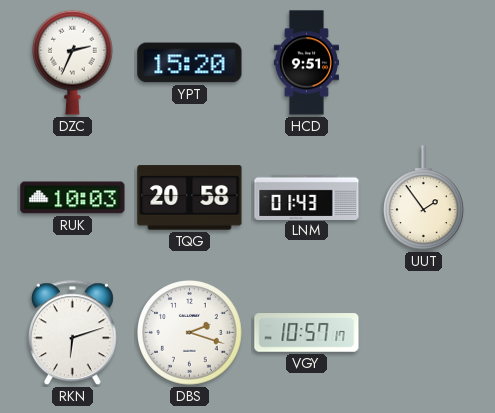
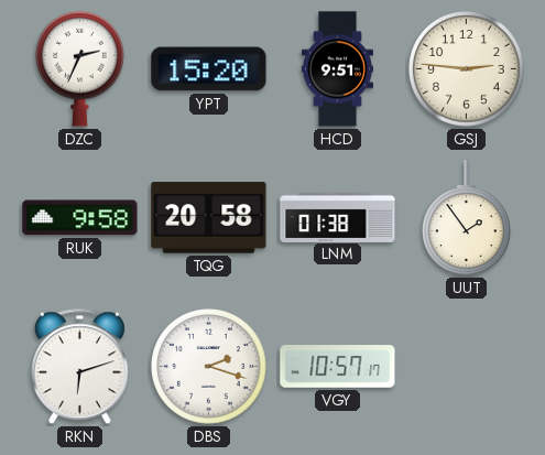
GSJ: none -> 2:46
RUK: 10:03 -> 9:58
LNM: 01:43 -> 01:38
